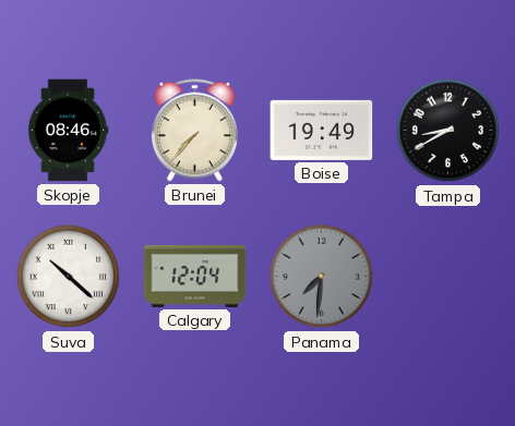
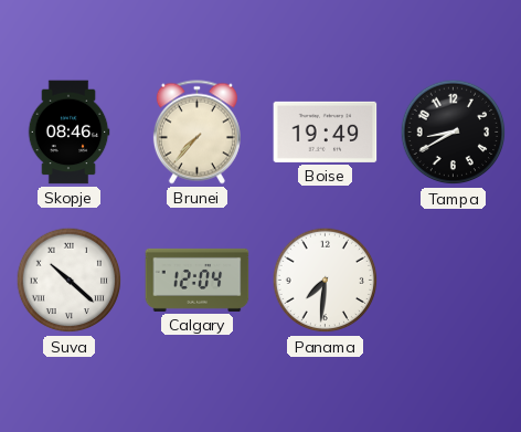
Panama dial: grey -> white
